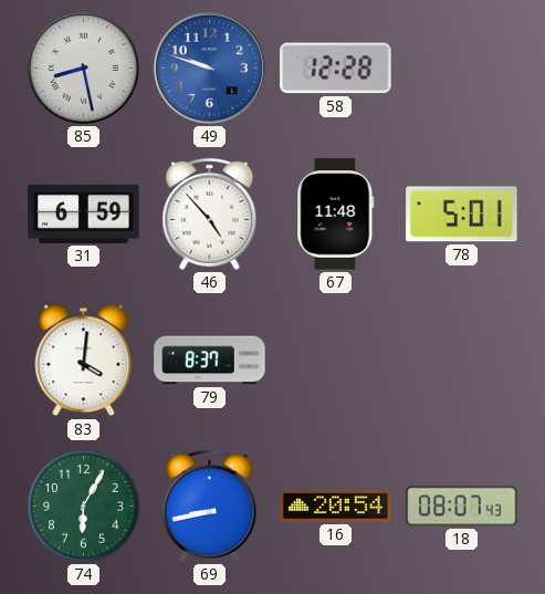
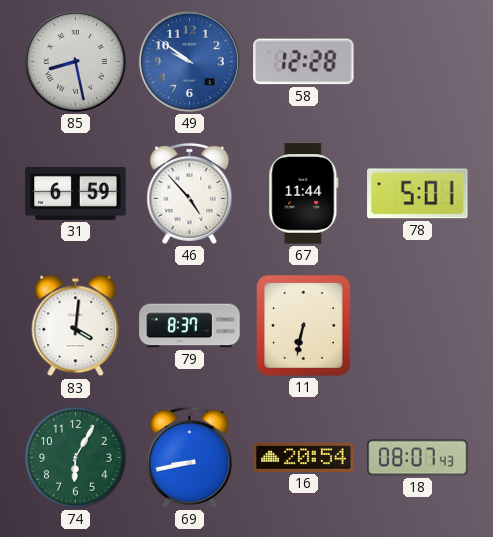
49: 9:48 -> 9:51
67: 11:48 -> 11:44
11: none -> 6:32
